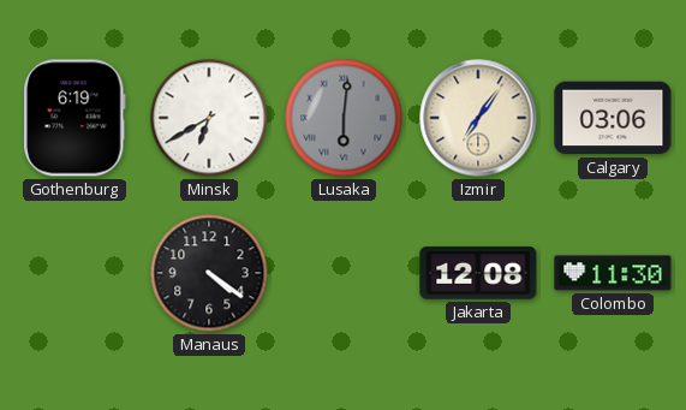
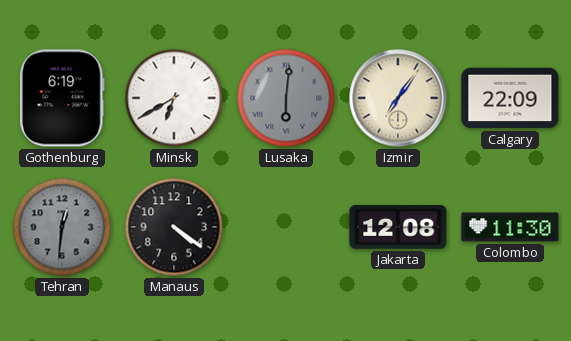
Calgary: 03:06 -> 22:09
Tehran: none -> 12:31
